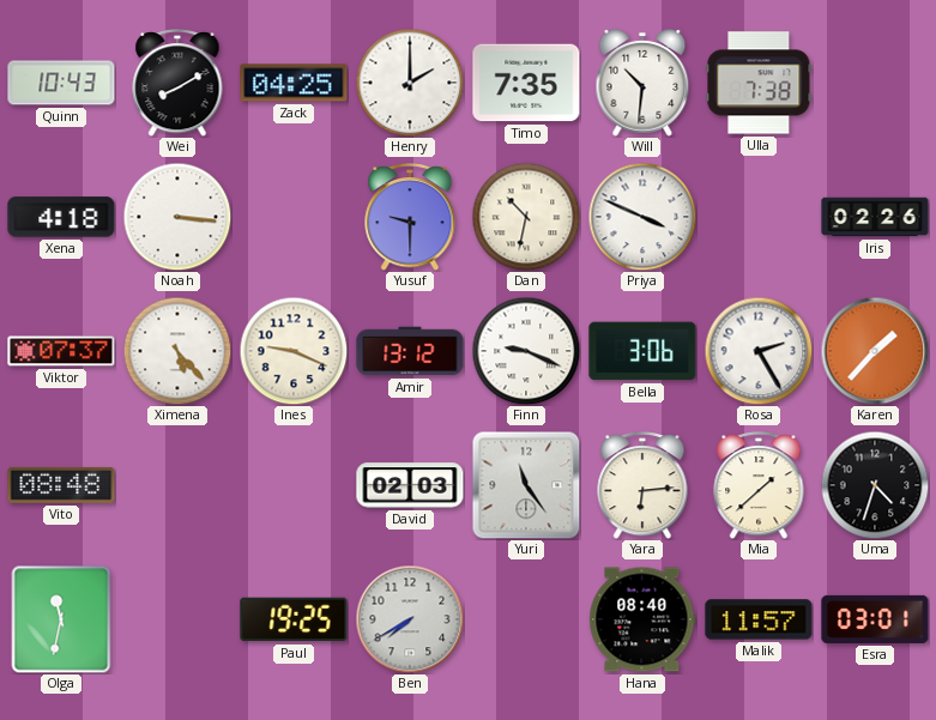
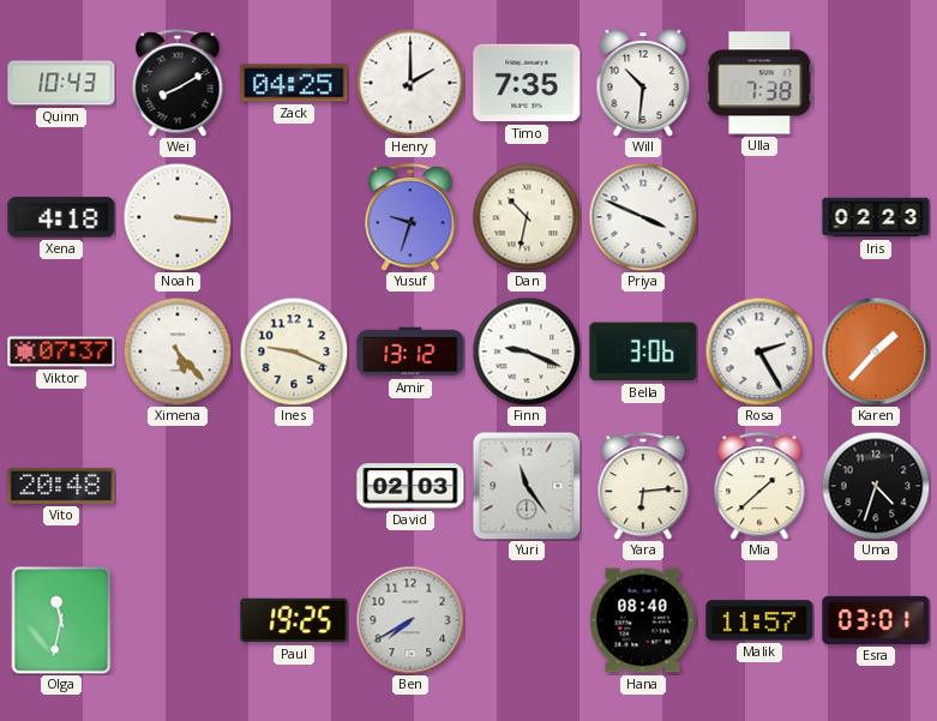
Yusuf: 9:30 -> 9:33
Iris: 02:26 -> 02:23
Vito: 08:48 -> 20:48
